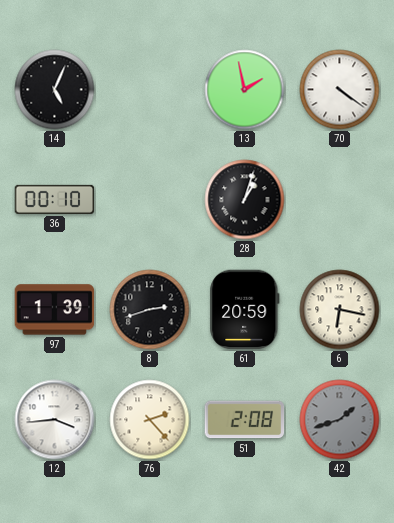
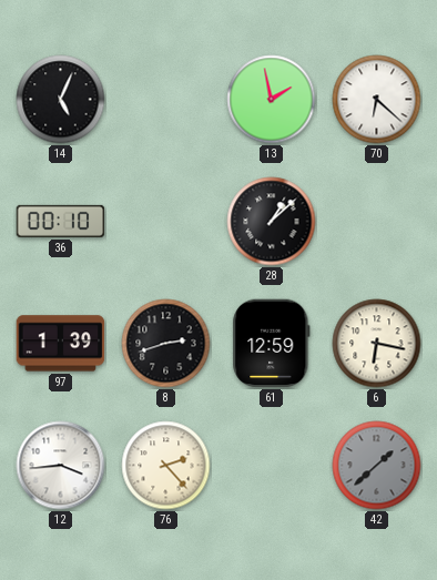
70: 4:21 -> 6:22
28: 1:03 -> 1:08
61: 20:59 -> 12:59
51: 2:08 -> none
42: 1:42 -> 1:38
